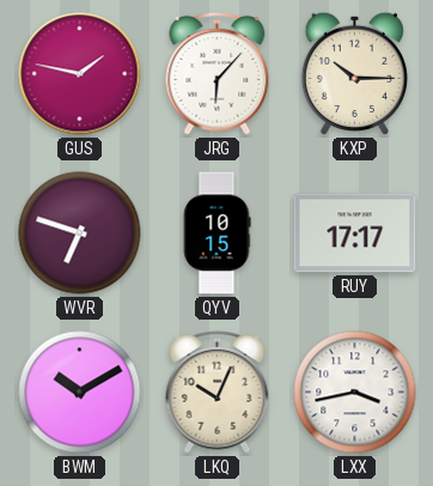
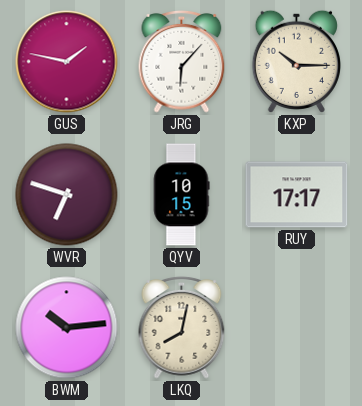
BWM: 10:10 -> 10:14
LKQ: 10:04 -> 8:02
LXX: 3:43 -> none
